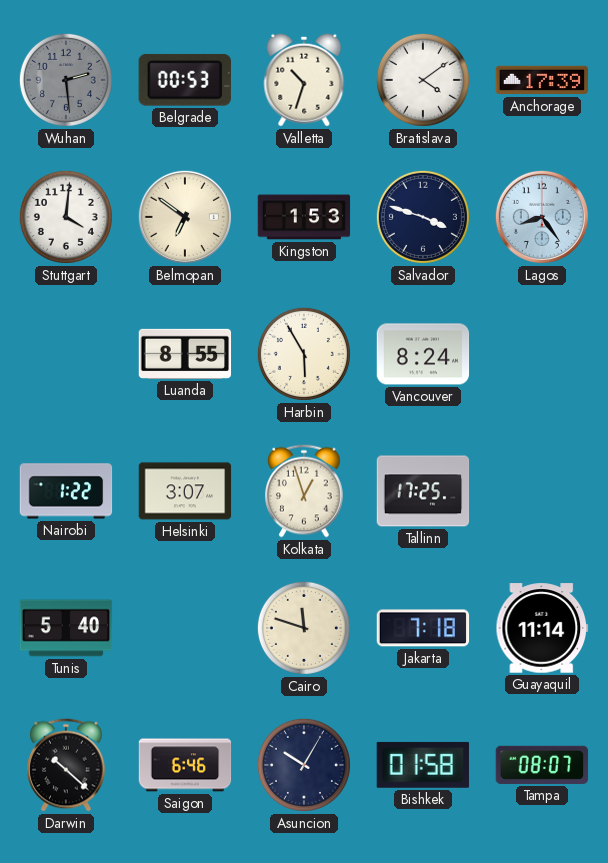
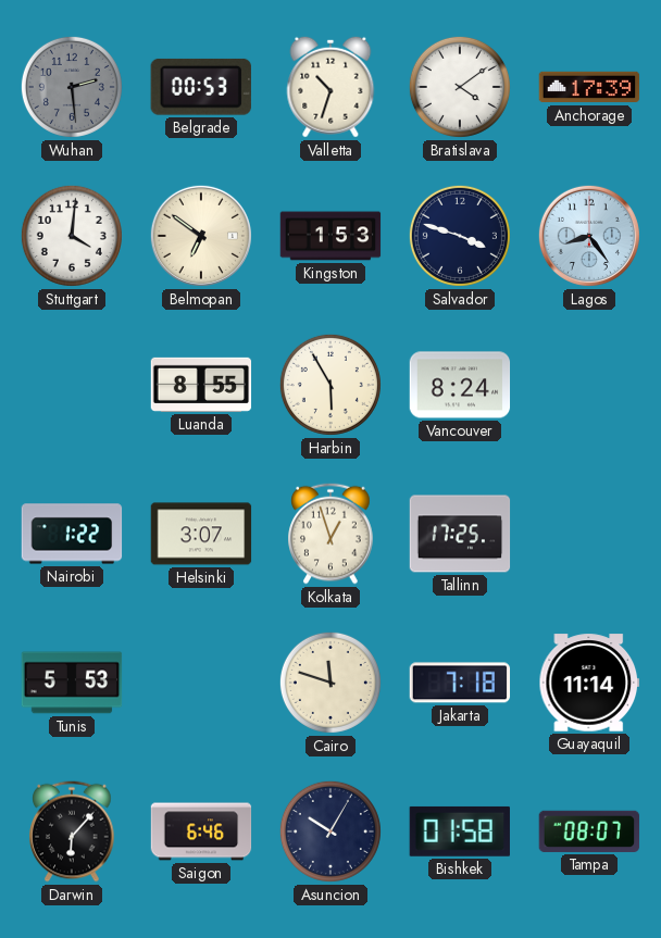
Tunis: 5:40 -> 5:53
Darwin: 10:22 -> 6:07
